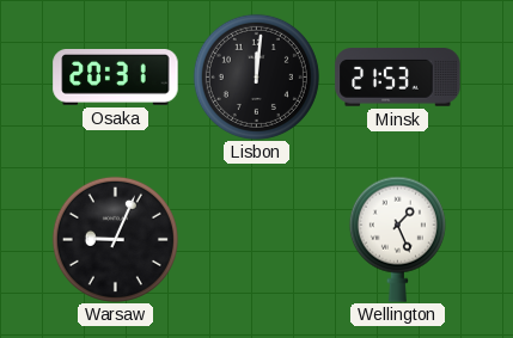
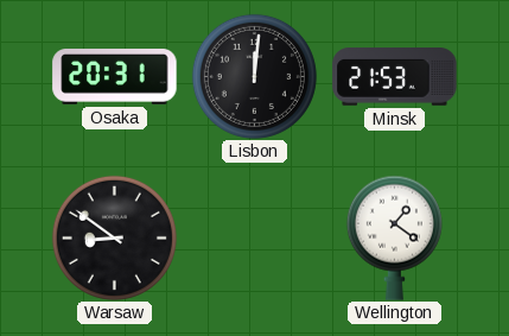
Warsaw: 9:04 -> 8:51
Wellington: 1:26 -> 1:21
